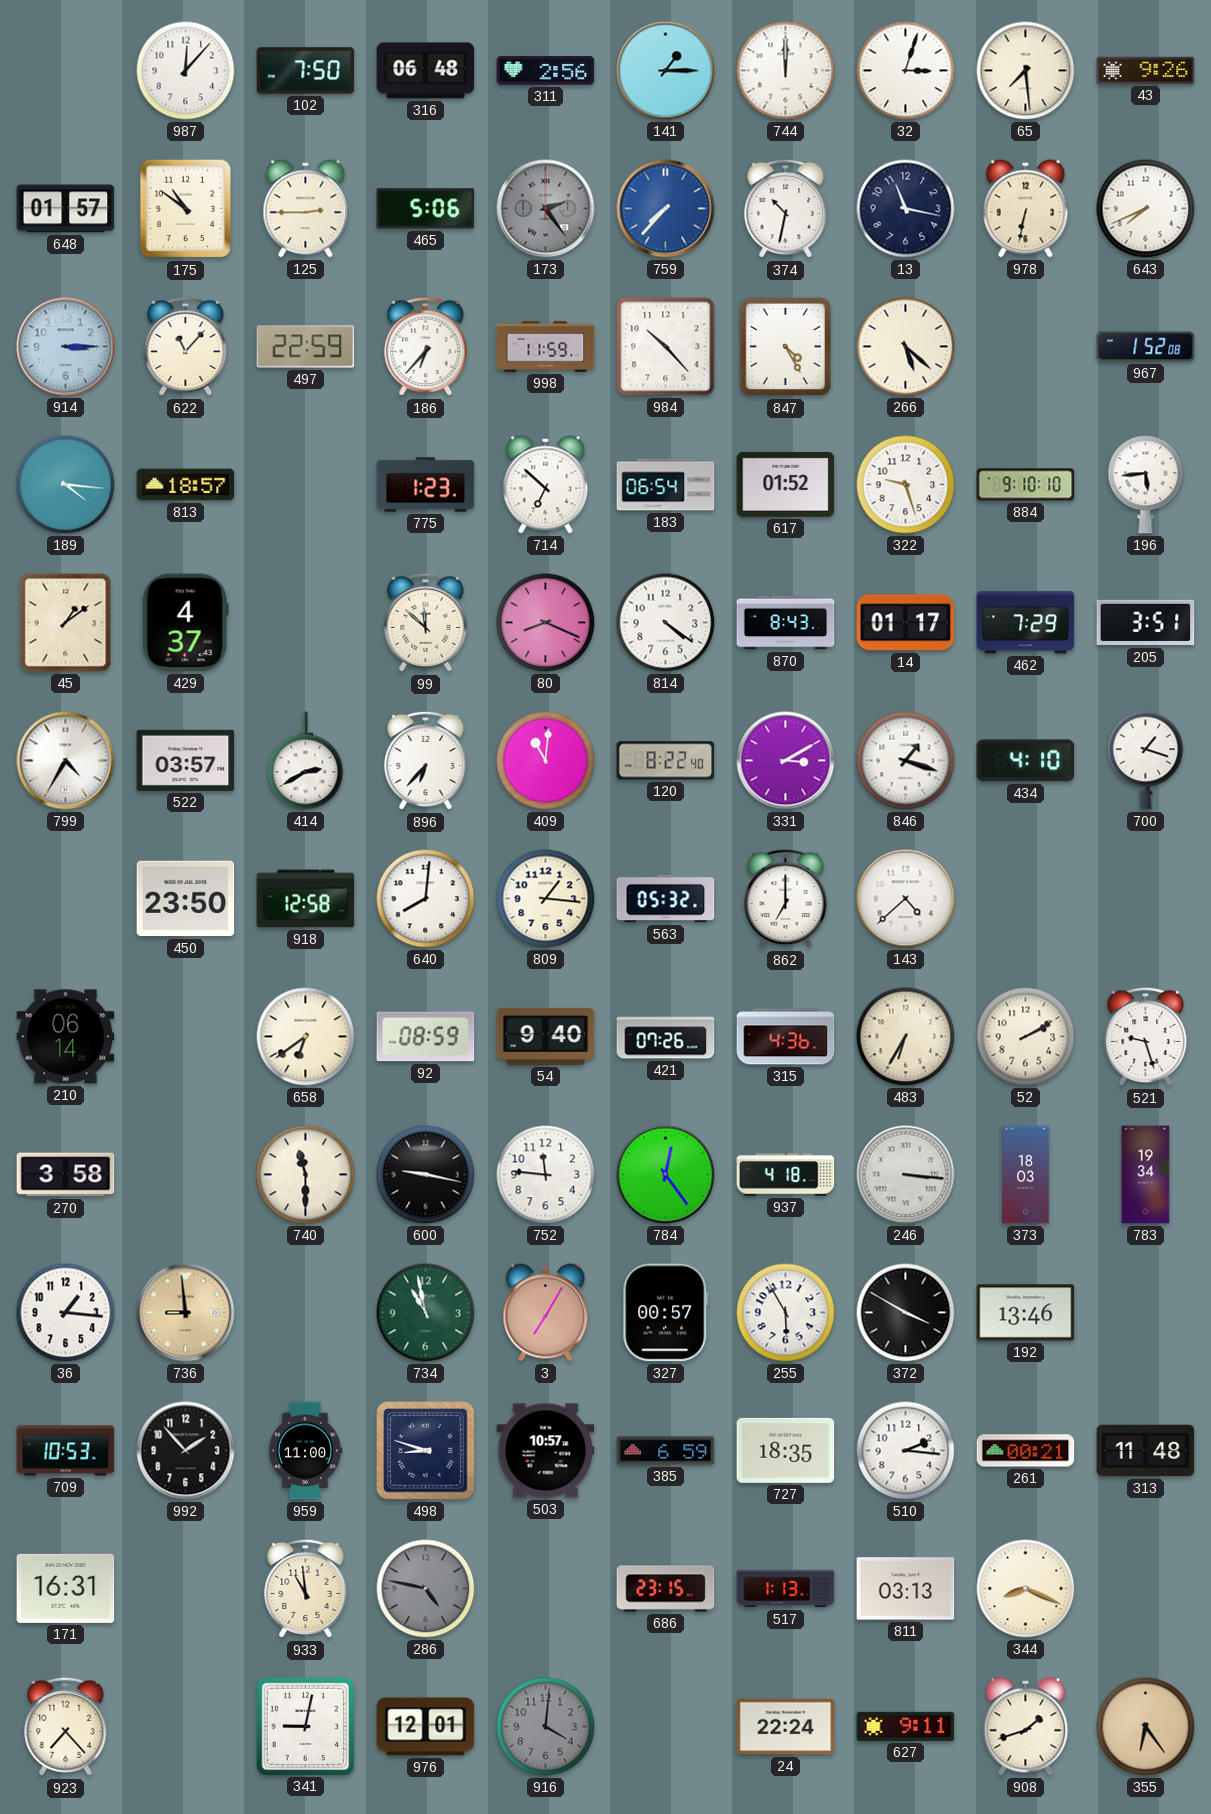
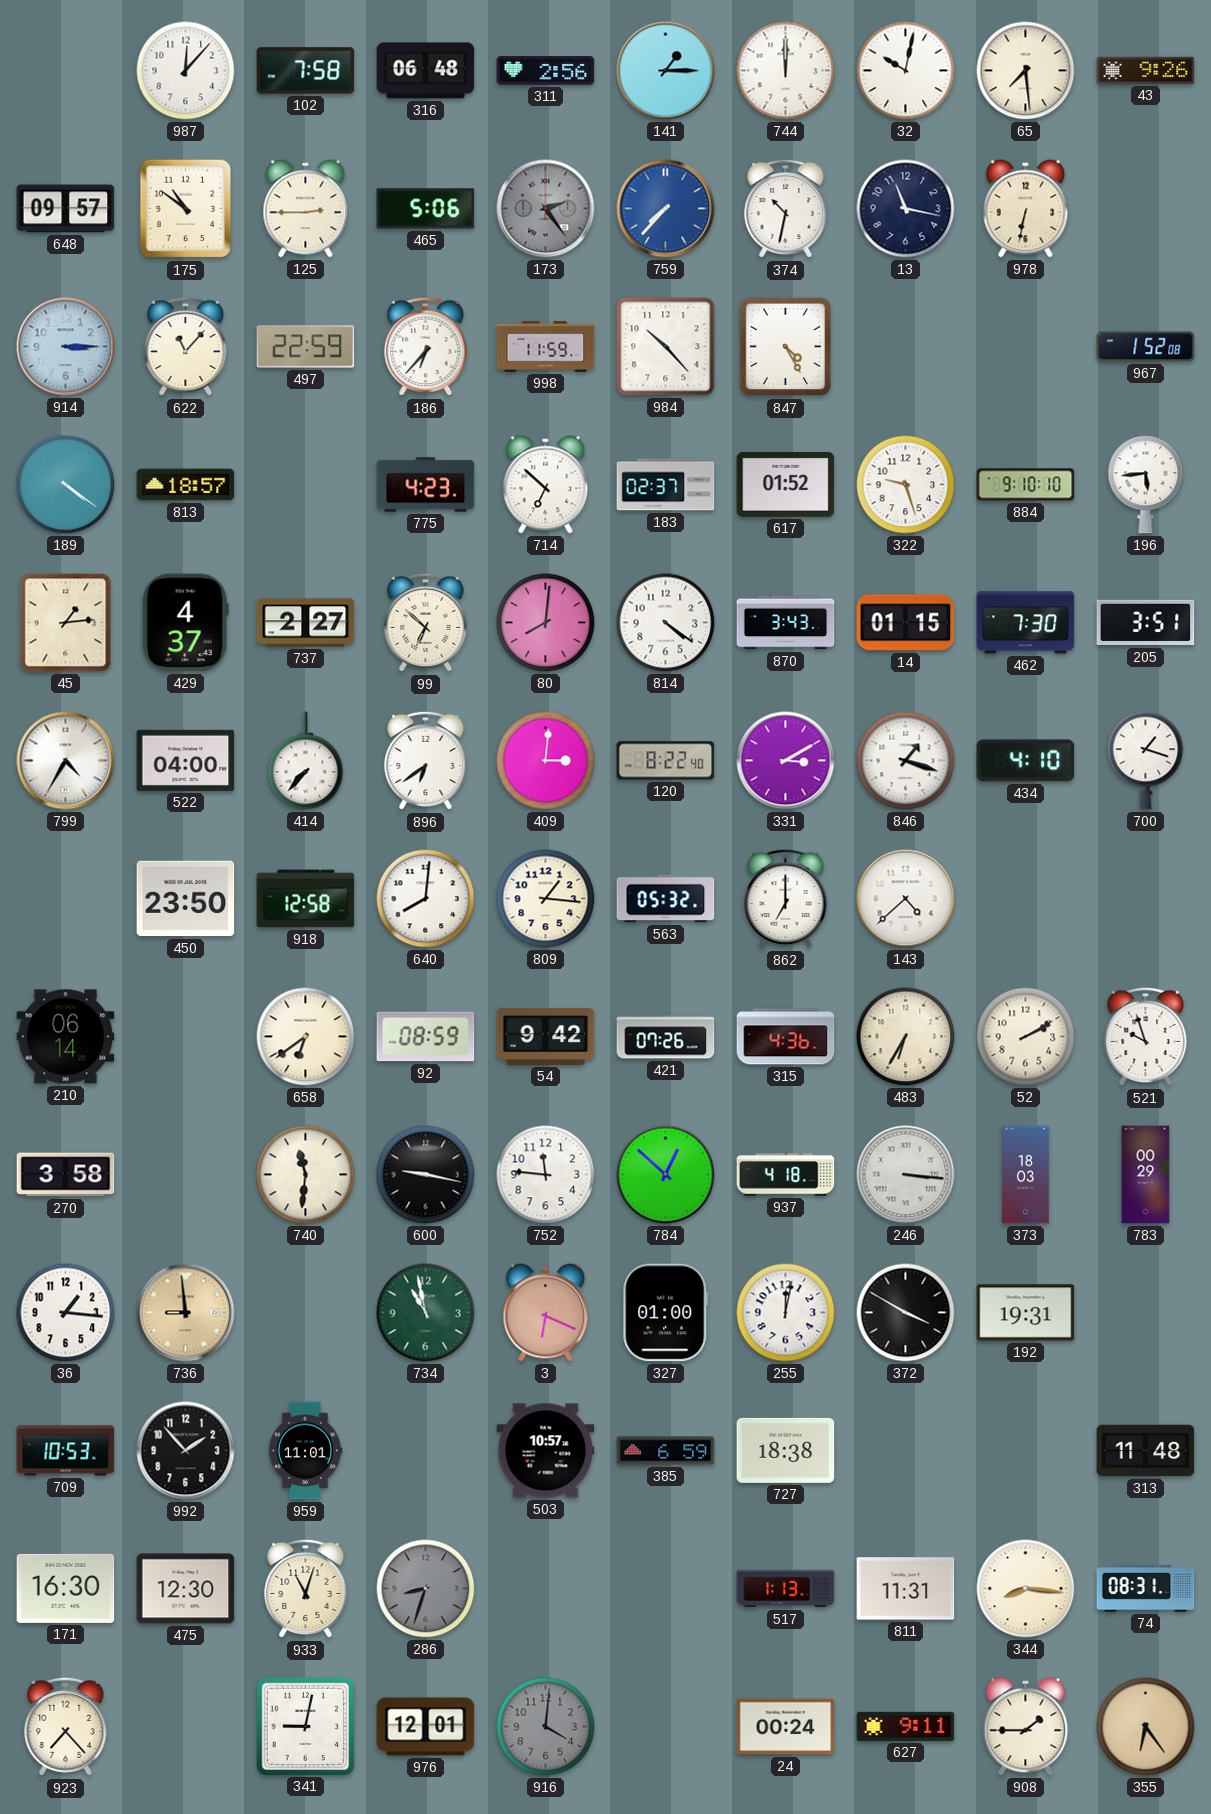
102: 7:50 -> 7:58
32: 3:03 -> 10:02
648: 01:57 -> 09:57
643: 7:41 -> none
266: 5:22 -> none
189: 4:16 -> 4:21
775: 1:23 -> 4:23
183: 06:54 -> 02:37
45: 1:09 -> 1:14
737: none -> 2:27
99: 11:52 -> 6:52
80: 8:19 -> 8:01
870: 8:43 -> 3:43
14: 01:17 -> 01:15
462: 7:29 -> 7:30
522: 03:57 -> 04:00
414: 2:40 -> 7:37
896: 6:37 -> 6:39
409: 11:01 -> 3:01
54: 9:40 -> 9:42
521: 9:27 -> 9:57
740: 11:30 -> 11:31
784: 12:24 -> 12:52
783: 19:34 -> 00:29
3: 7:05 -> 6:19
327: 00:57 -> 01:00
255: 5:55 -> 12:02
192: 13:46 -> 19:31
959: 11:00 -> 11:01
498: 8:48 -> none
727: 18:35 -> 18:38
510: 2:16 -> none
261: 00:21 -> none
171: 16:31 -> 16:30
475: none -> 12:30
933: 10:59 -> 11:03
286: 4:47 -> 8:33
686: 23:15 -> none
811: 03:13 -> 11:31
344: 8:19 -> 8:16
74: none -> 08:31
24: 22:24 -> 00:24
908: 1:42 -> 1:45
